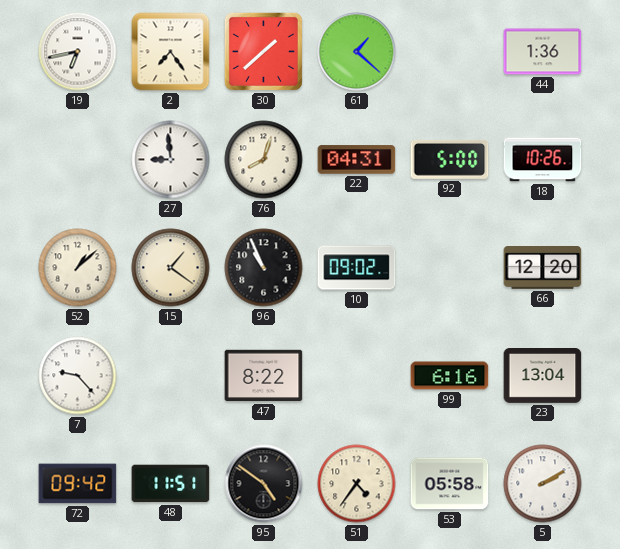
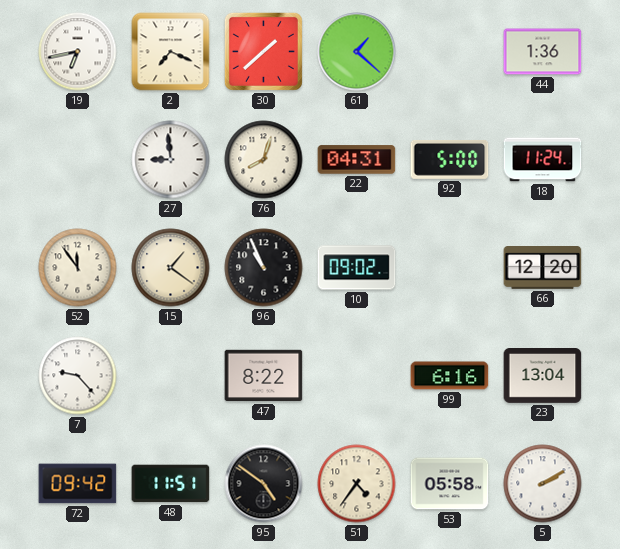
2: 7:24 -> 7:19
18: 10:26 -> 11:24
52: 1:08 -> 11:54
